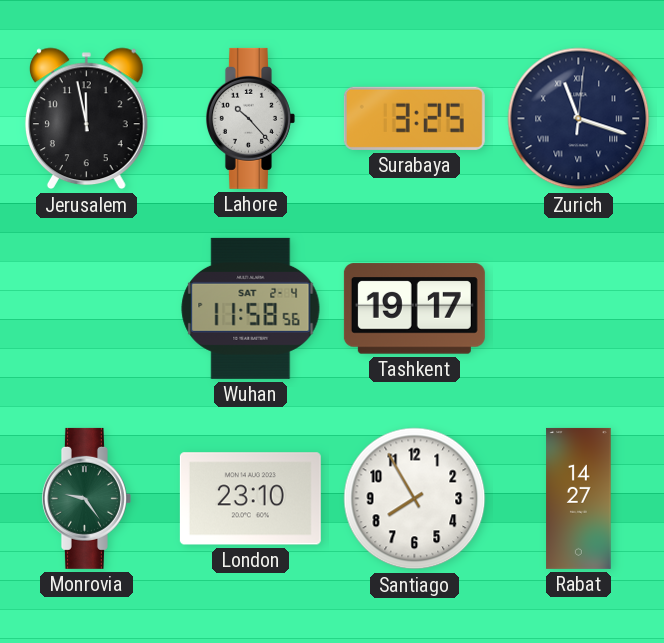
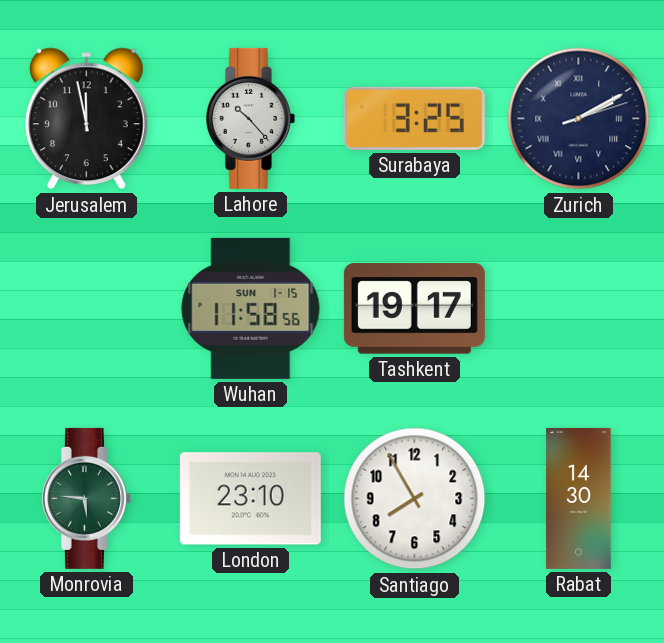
Zurich: 11:18 -> 2:10
Wuhan date: SAT 2-4 -> SUN 1-15
Monrovia: 9:24 -> 5:46
Rabat: 14:27 -> 14:30
